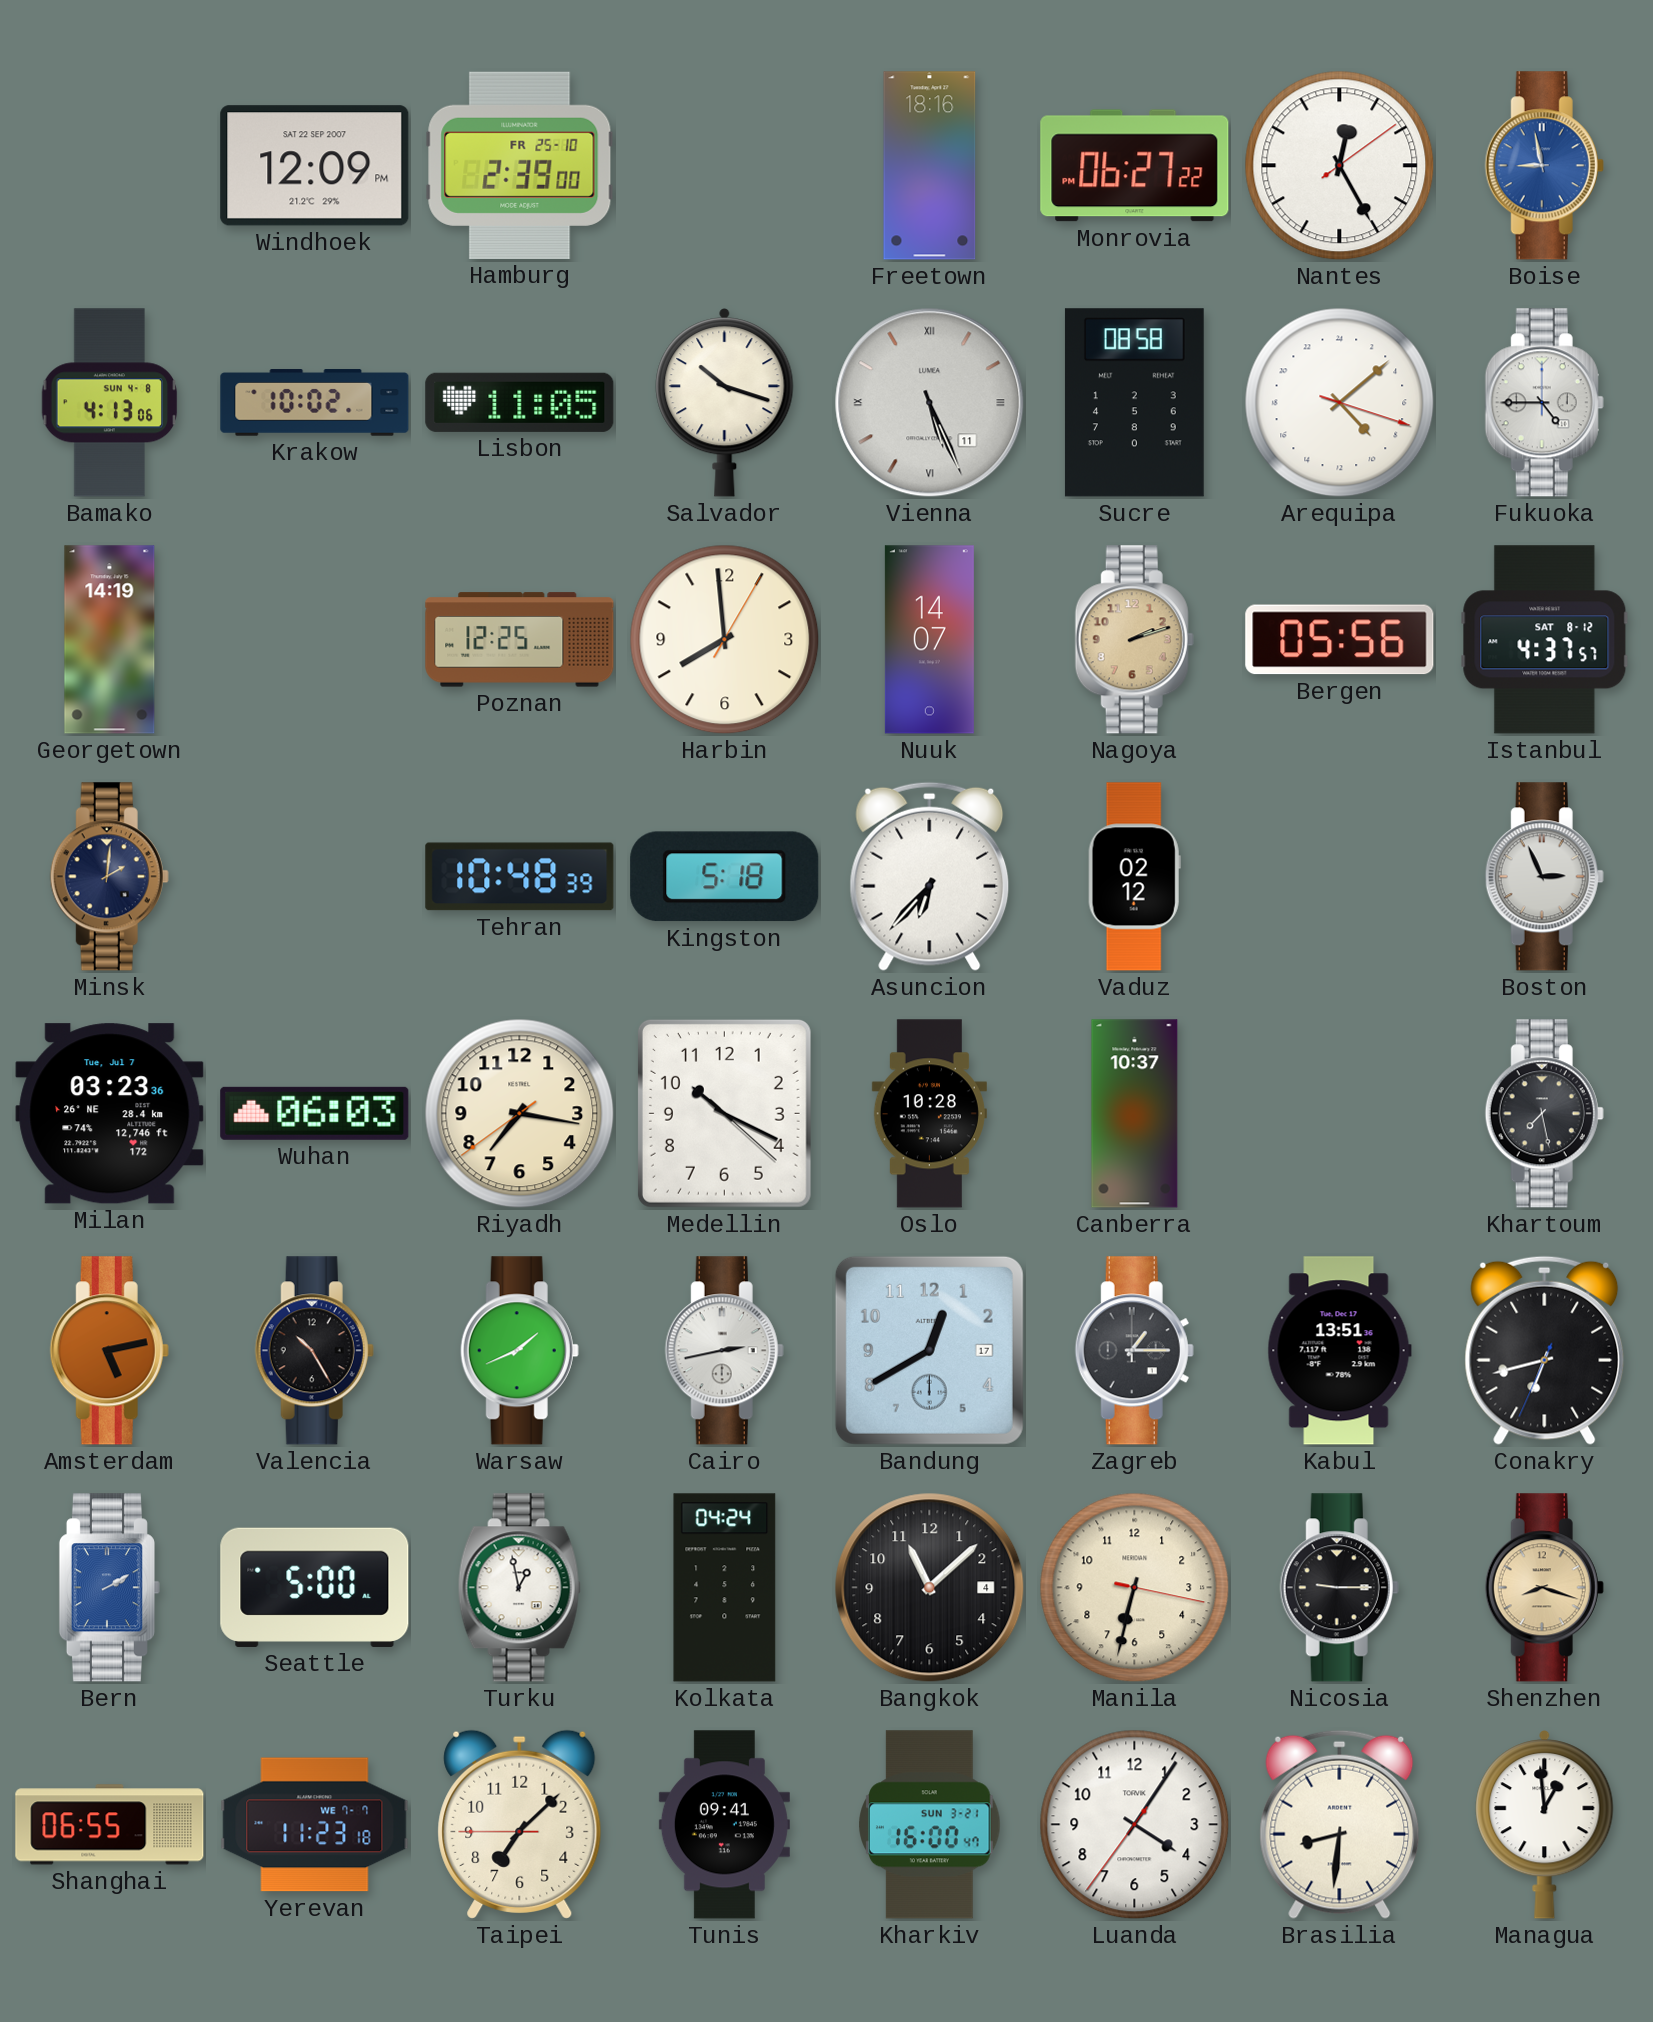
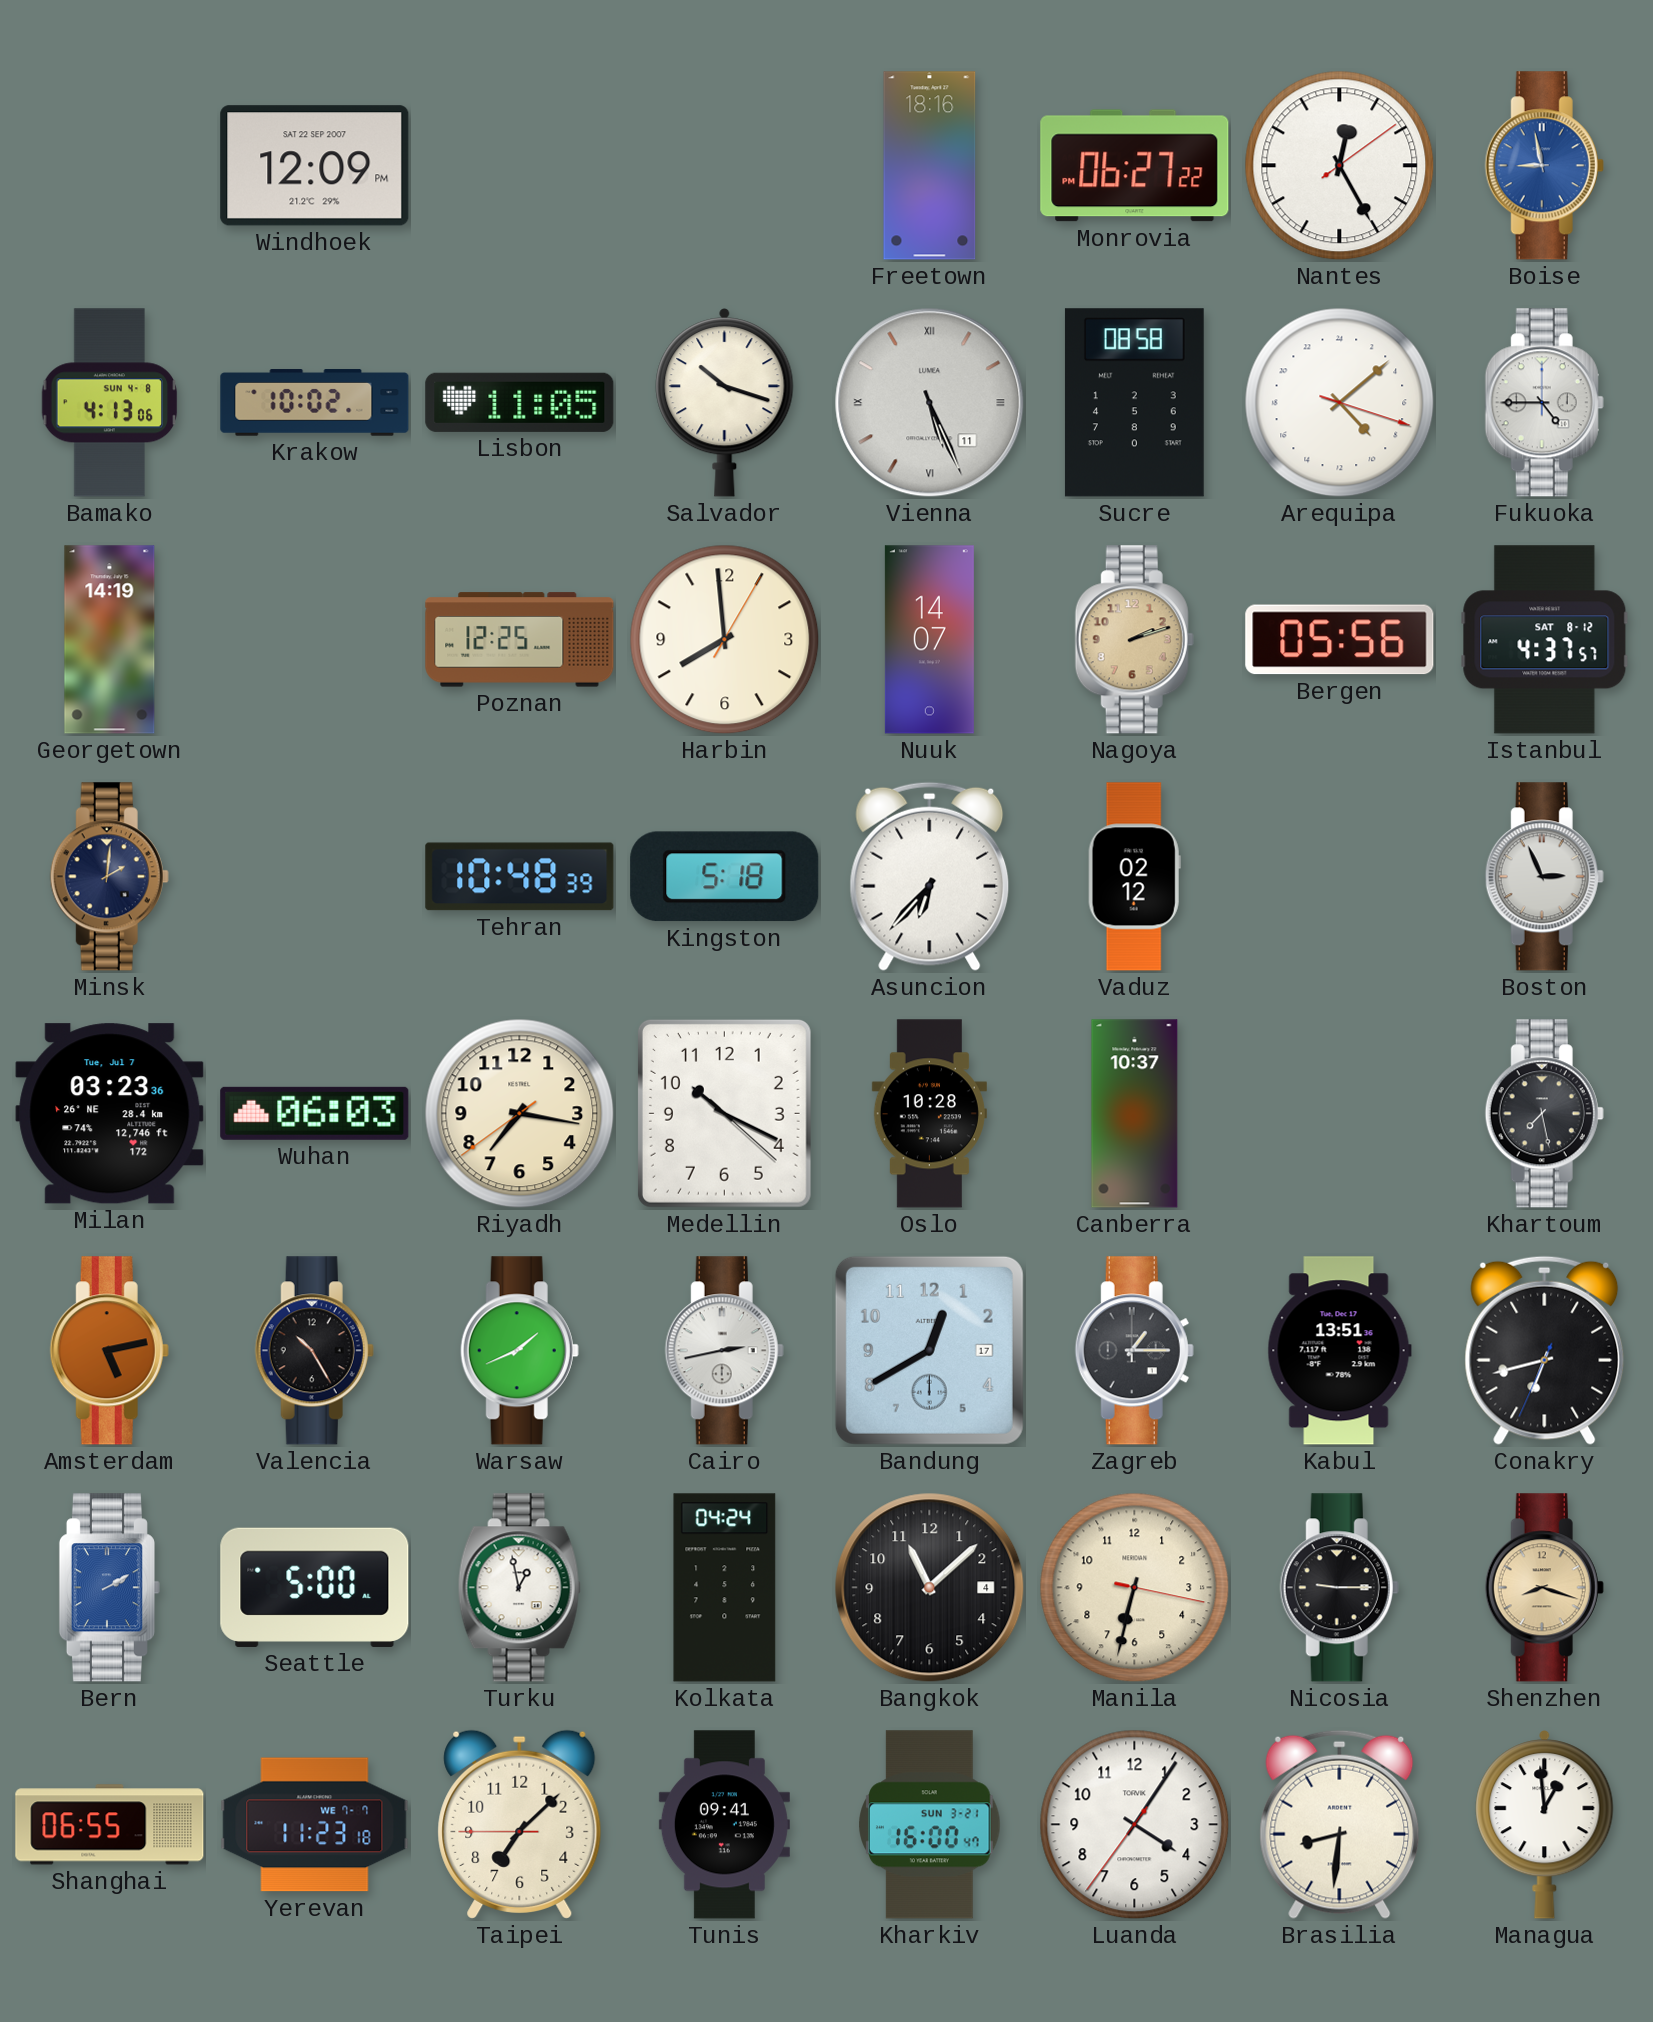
Hamburg: 2:39 -> none
